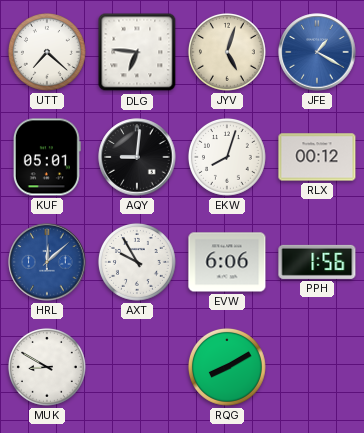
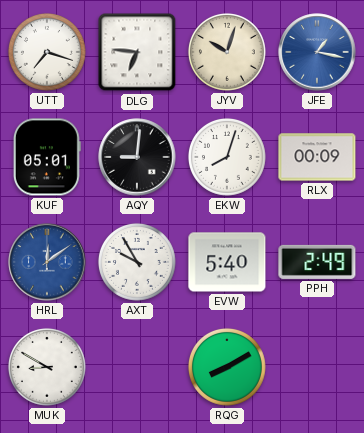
UTT: 7:22 -> 7:18
JYV: 5:03 -> 10:03
JFE: 1:20 -> 1:17
RLX: 00:12 -> 00:09
HRL: 12:08 -> 12:09
EVW: 6:06 -> 5:40
PPH: 1:56 -> 2:49
